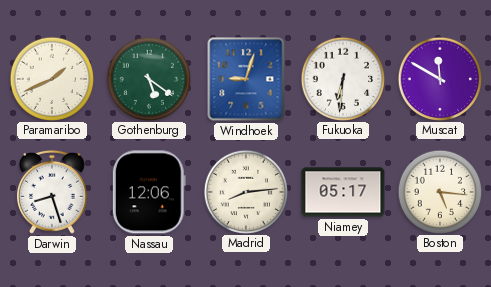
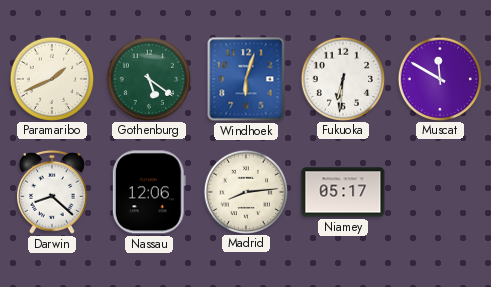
Windhoek: 9:03 -> 6:03
Darwin: 8:27 -> 8:22
Boston: 5:16 -> none
